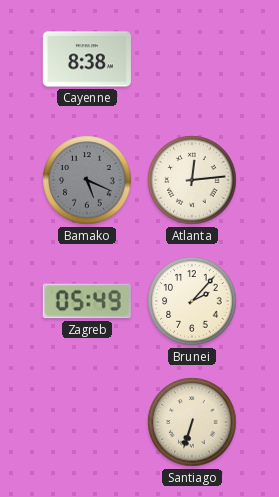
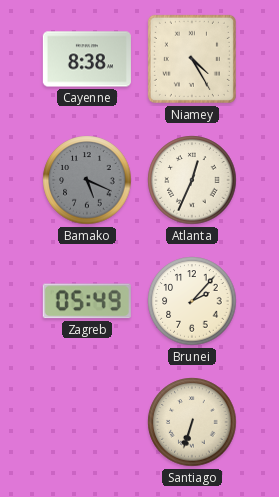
Niamey: none -> 4:25
Atlanta: 12:14 -> 12:34
